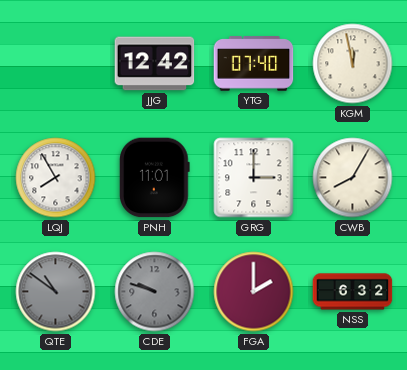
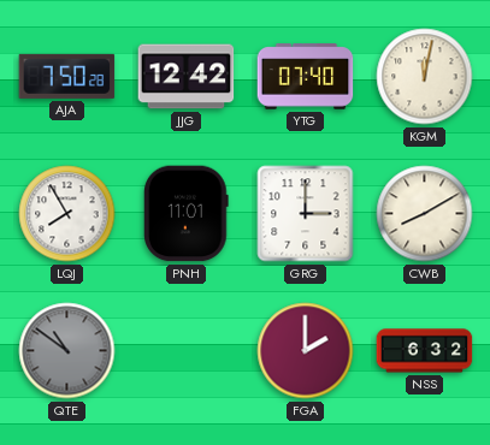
AJA: none -> 7:50
KGM: 11:58 -> 12:02
CWB: 8:05 -> 8:10
CDE: 9:48 -> none
